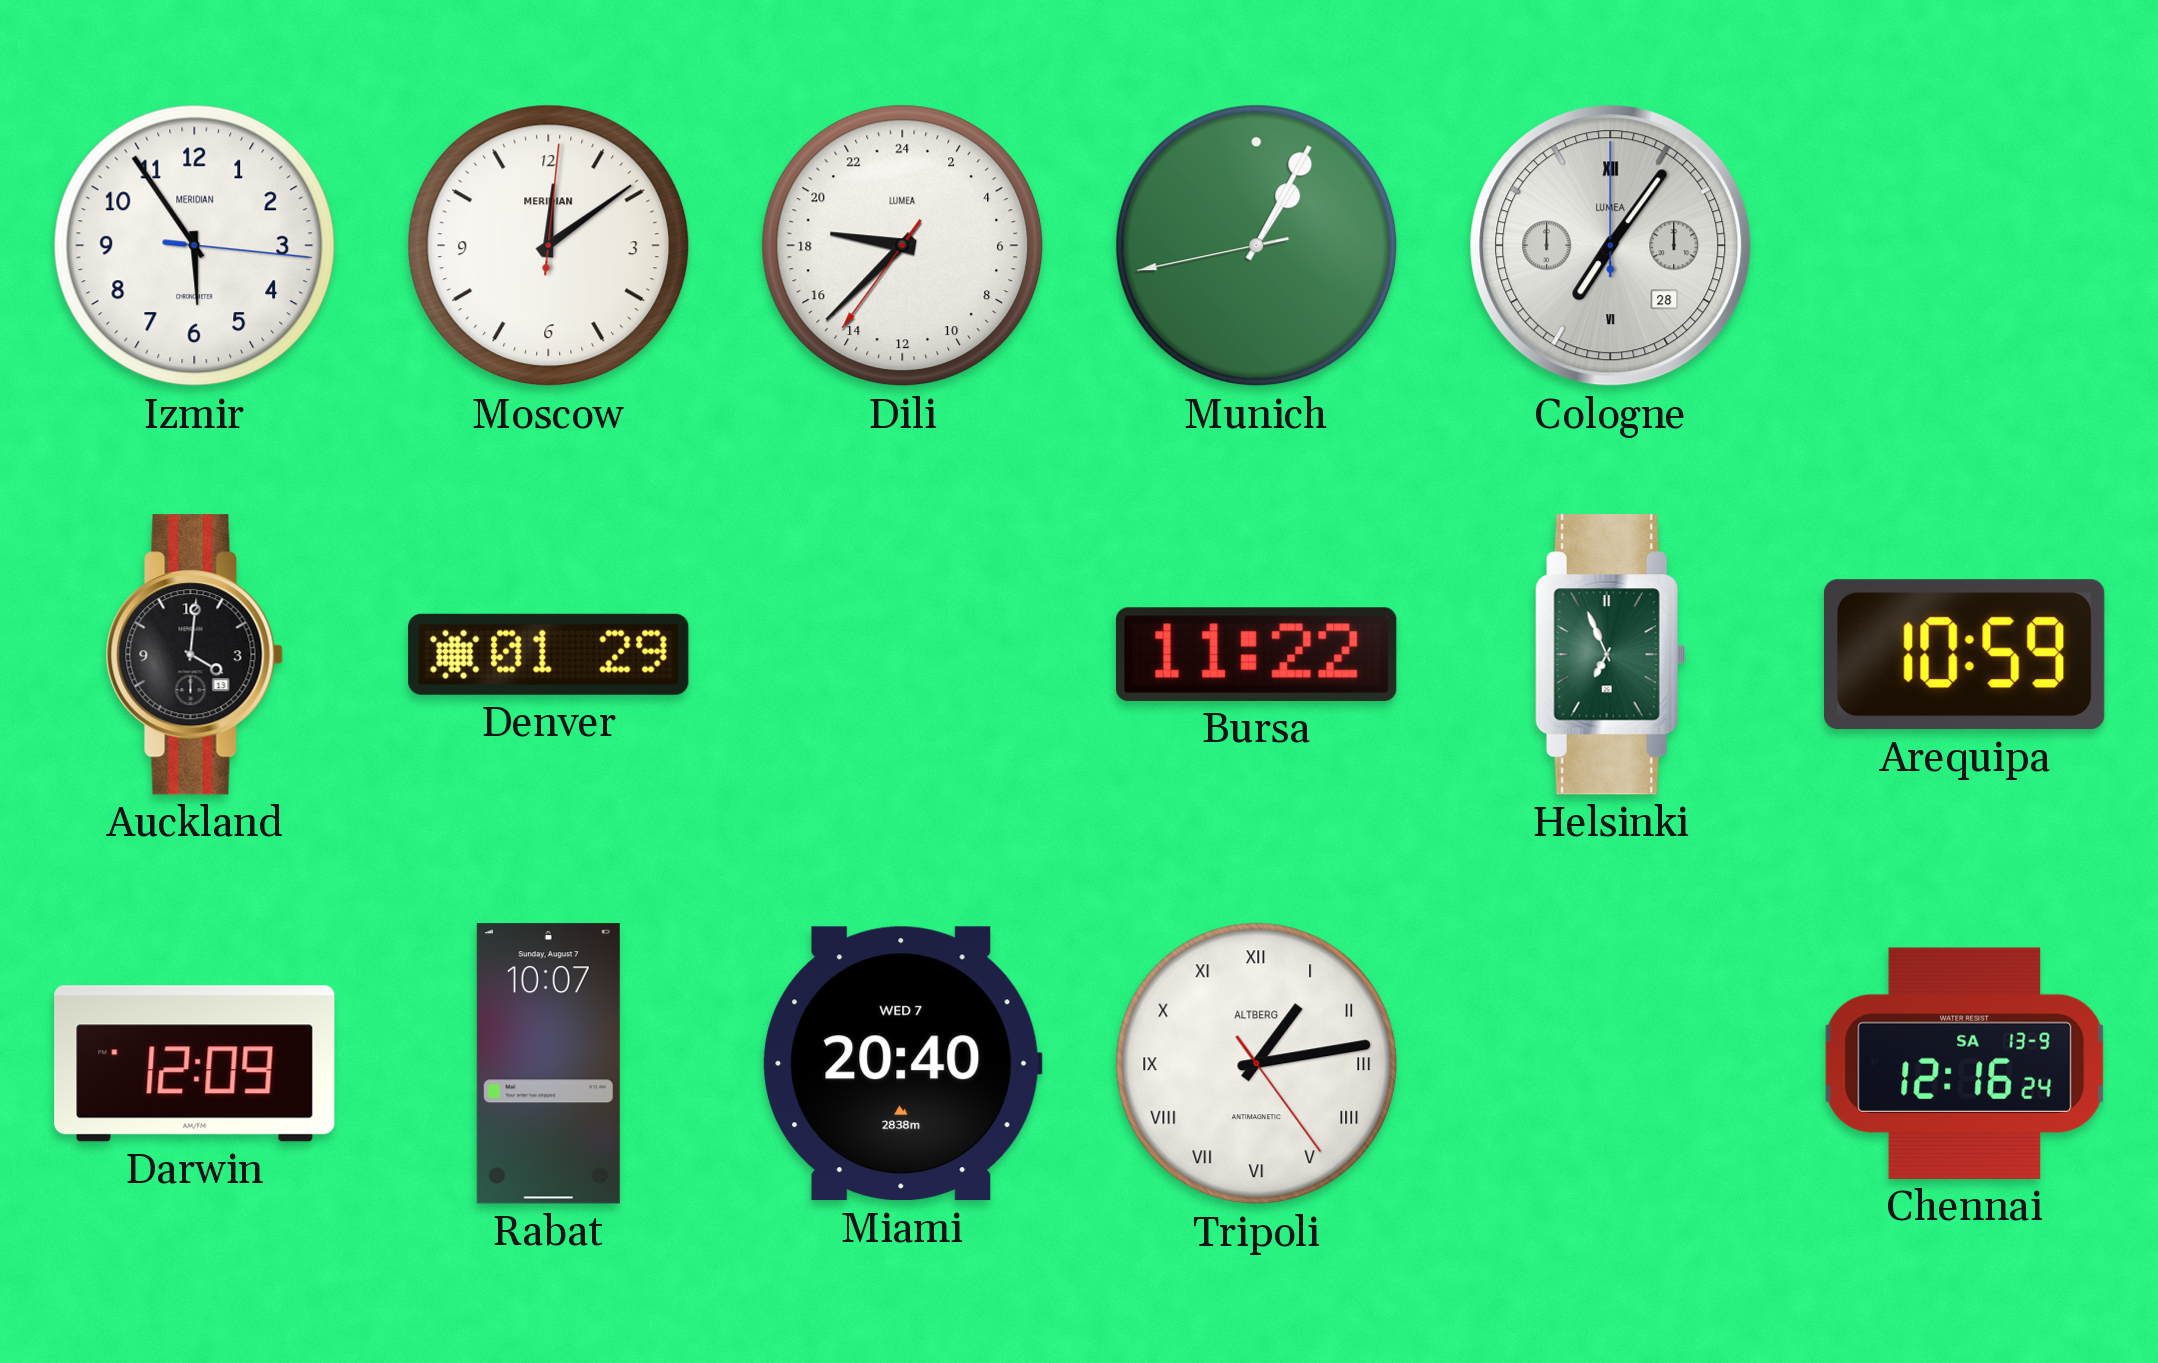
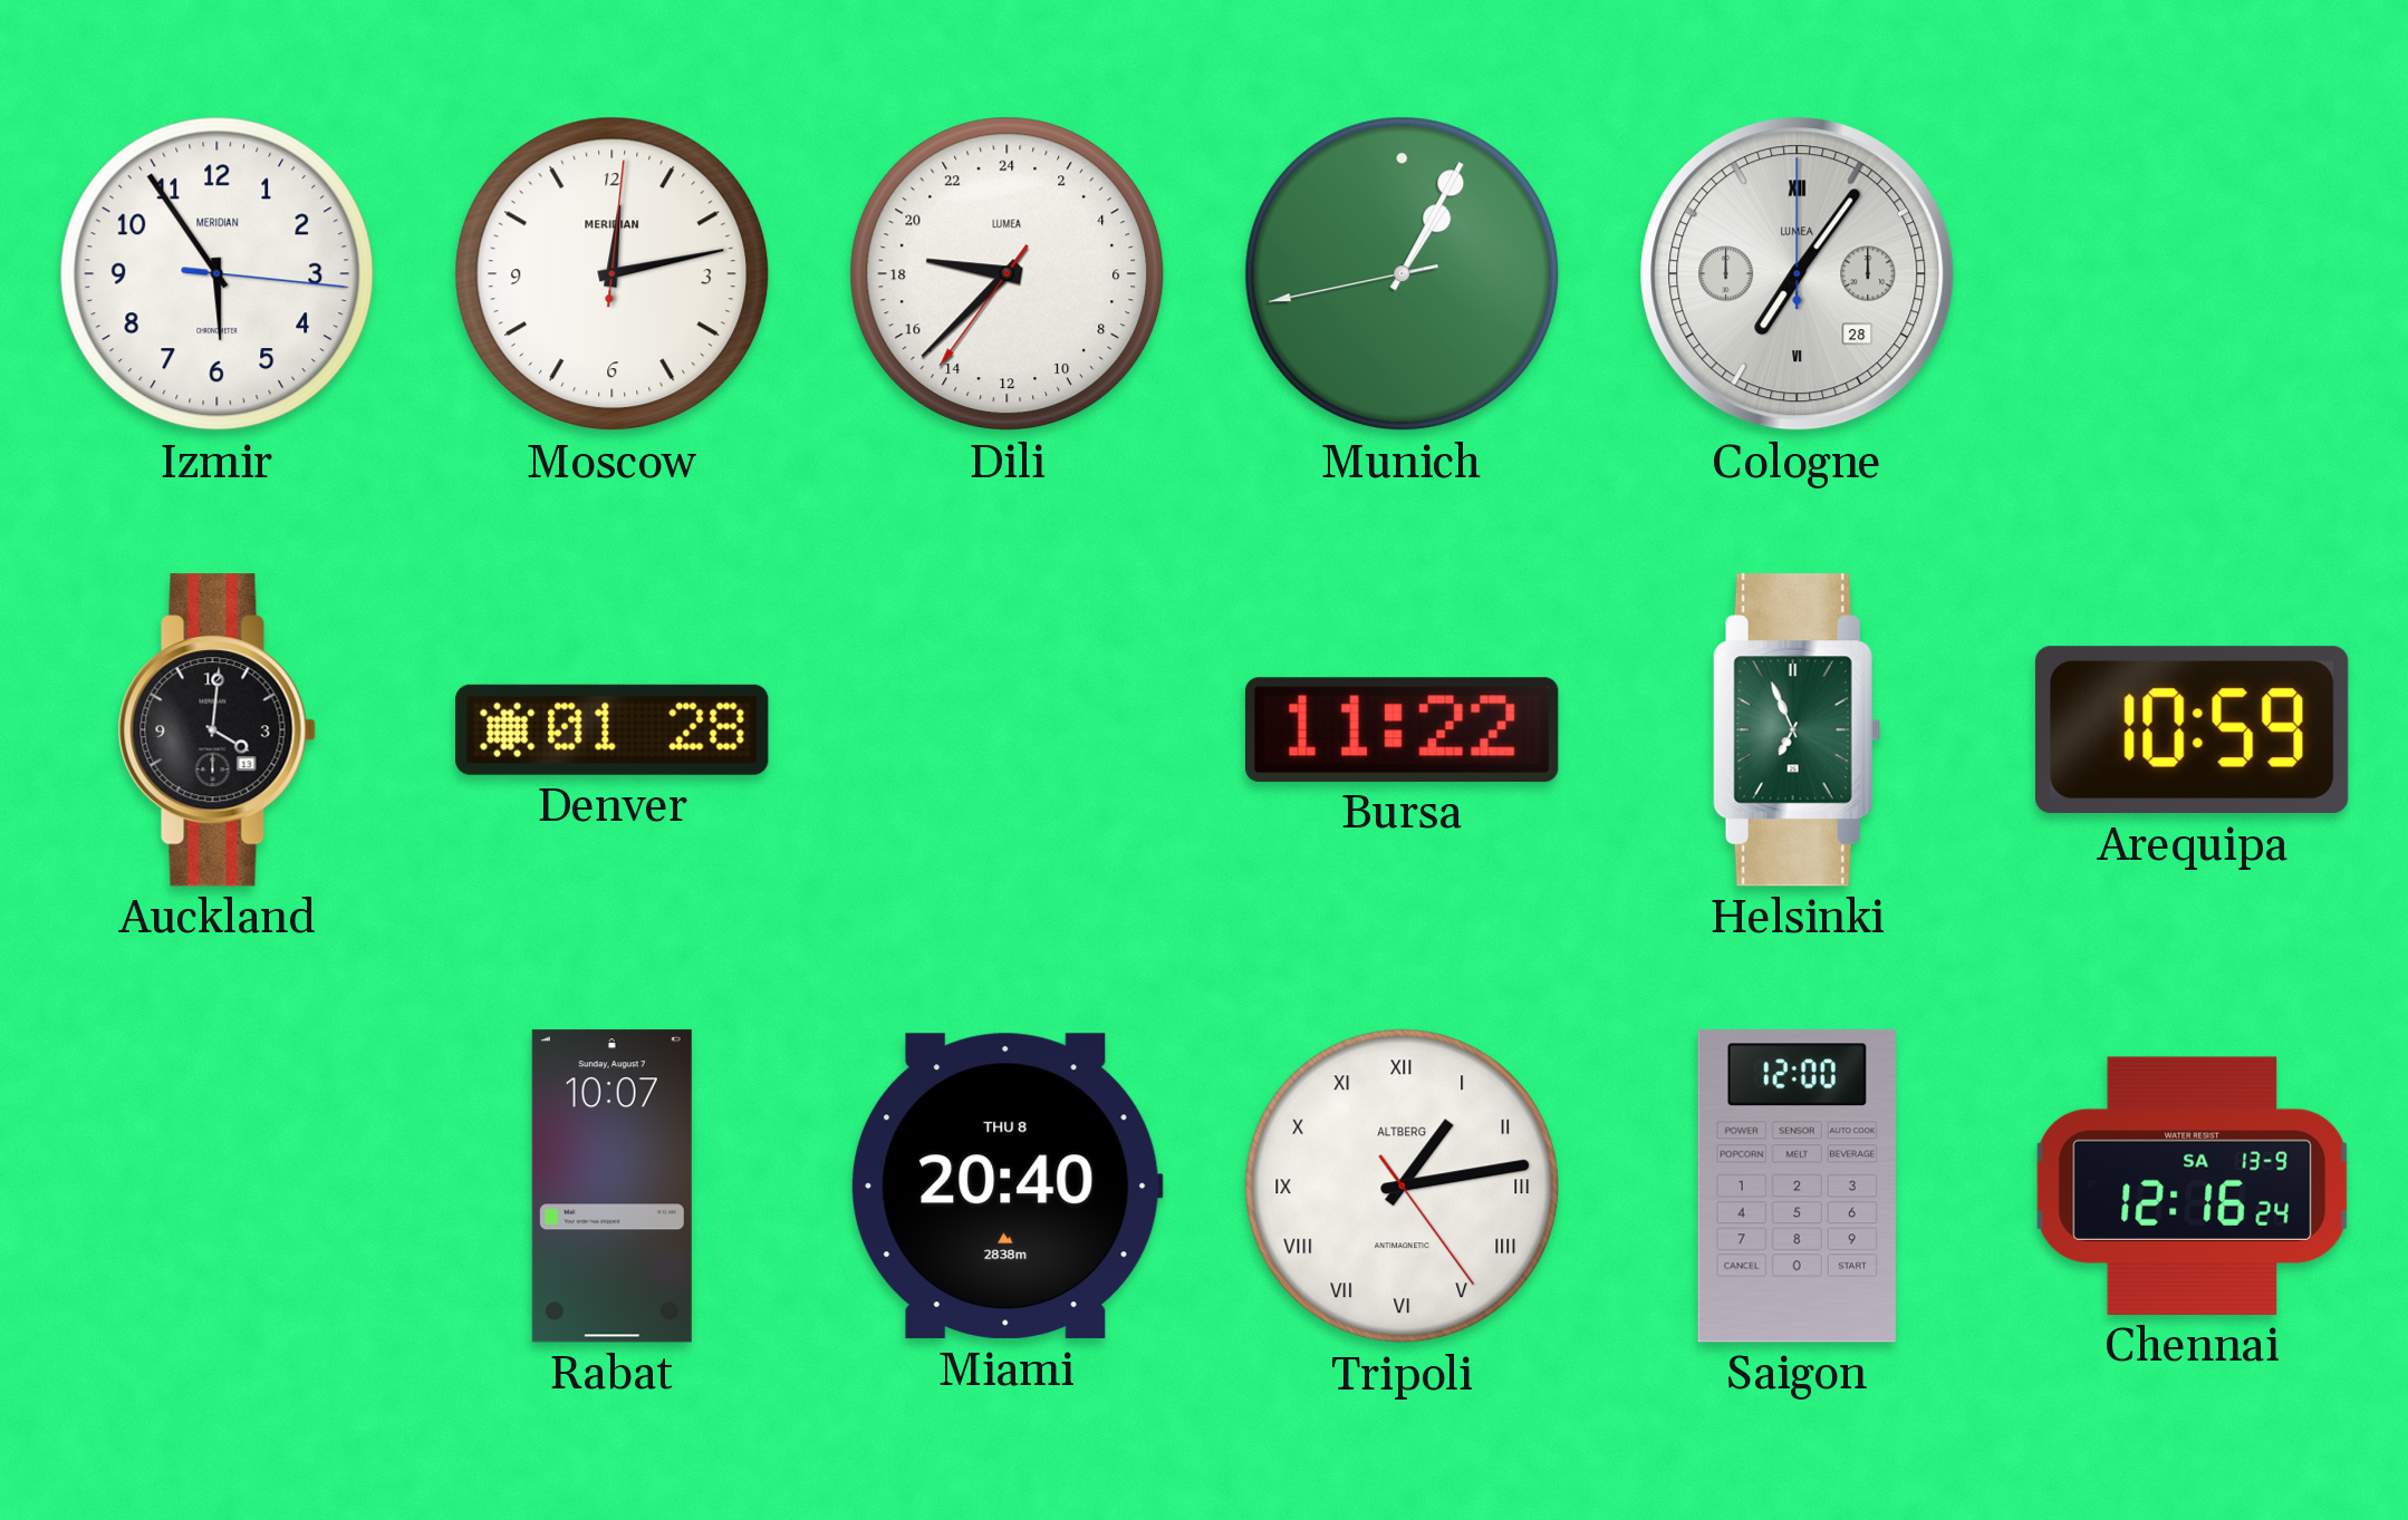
Moscow: 12:09 -> 12:13
Denver: 01:29 -> 01:28
Darwin: 12:09 -> none
Miami date: WED 7 -> THU 8
Saigon: none -> 12:00
